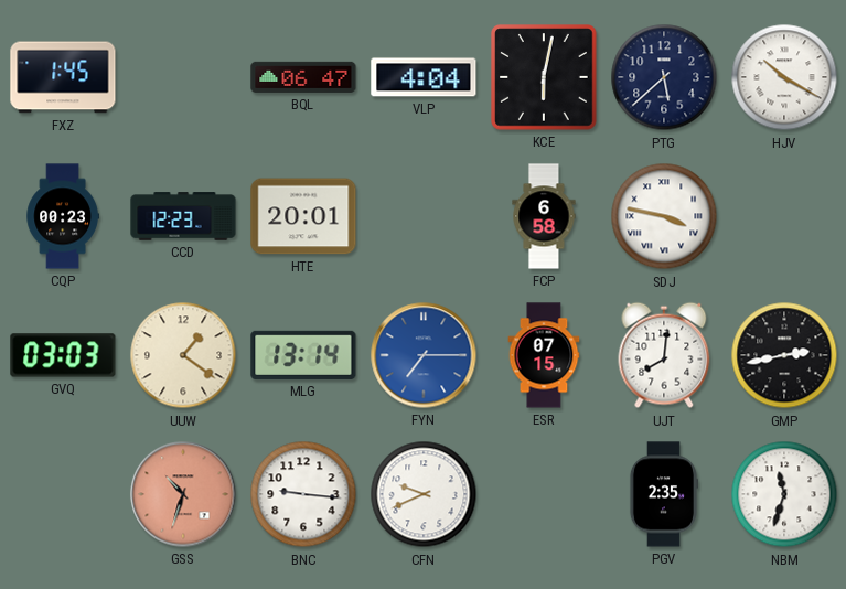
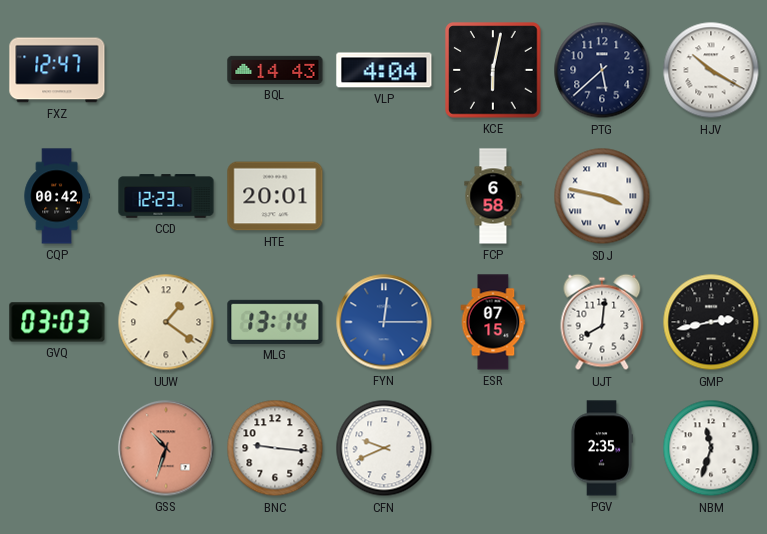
FXZ: 1:45 -> 12:47
BQL: 06:47 -> 14:43
CQP: 00:23 -> 00:42
FYN: 7:15 -> 12:15
